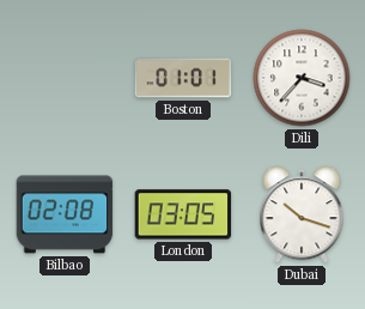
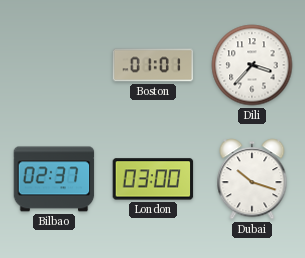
Bilbao: 02:08 -> 02:37
London: 03:05 -> 03:00
